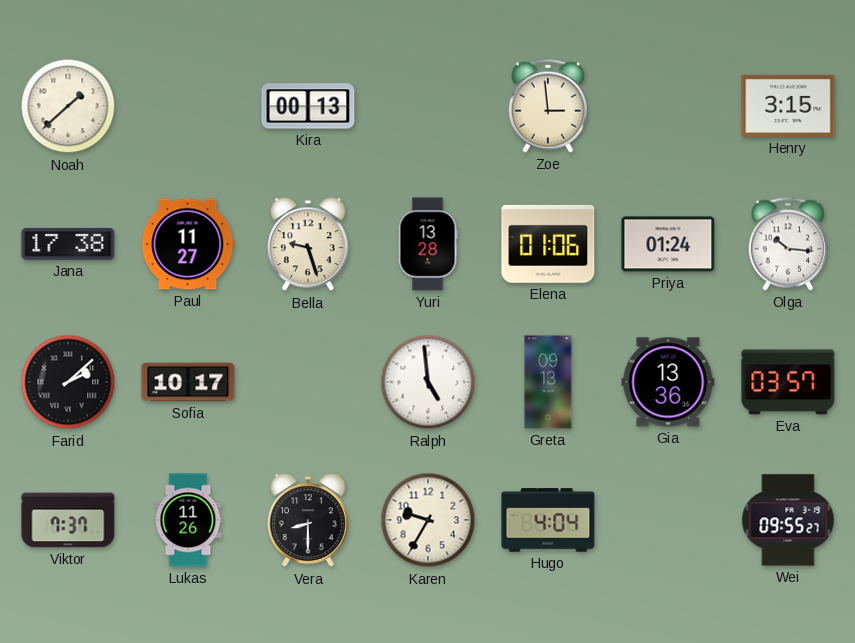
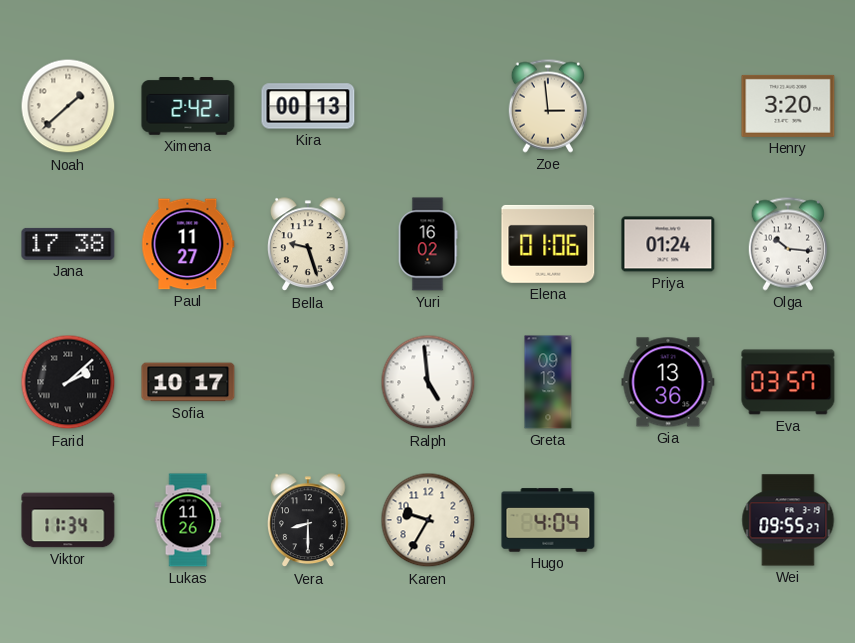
Ximena: none -> 2:42
Henry: 3:15 -> 3:20
Yuri: 13:28 -> 16:02
Viktor: 7:37 -> 11:34
